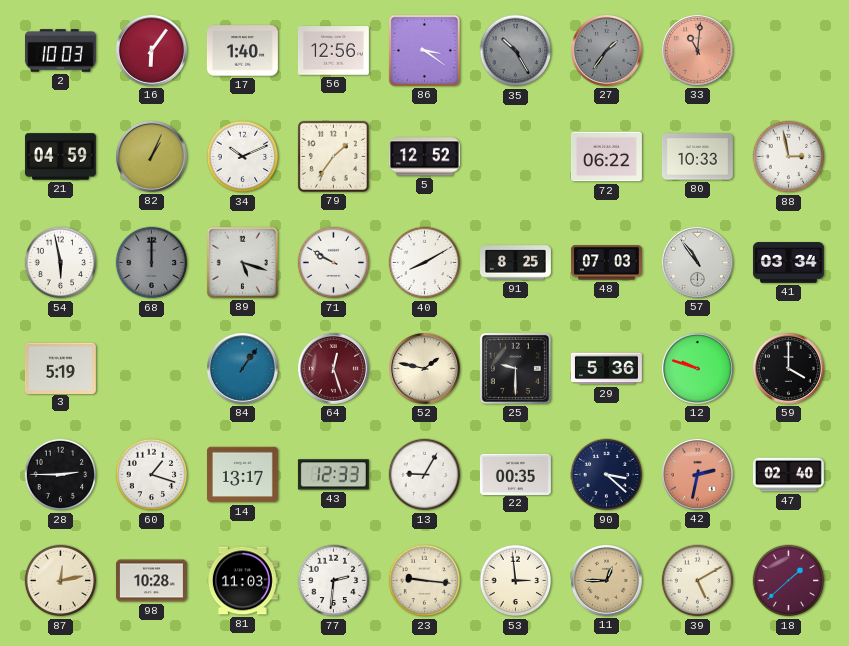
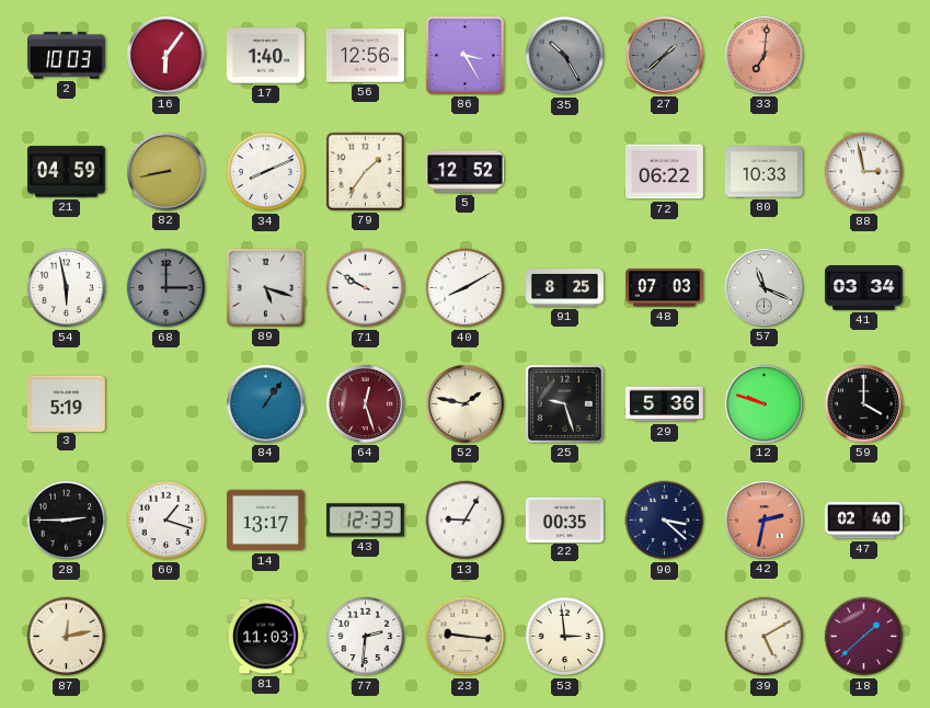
86: 3:21 -> 3:25
27: 1:36 -> 1:38
33: 11:01 -> 7:01
82: 1:04 -> 8:43
34: 10:11 -> 8:11
68: 12:00 -> 3:00
57: 10:54 -> 11:19
25: 9:30 -> 9:27
98: 10:28 -> none
11: 12:45 -> none
